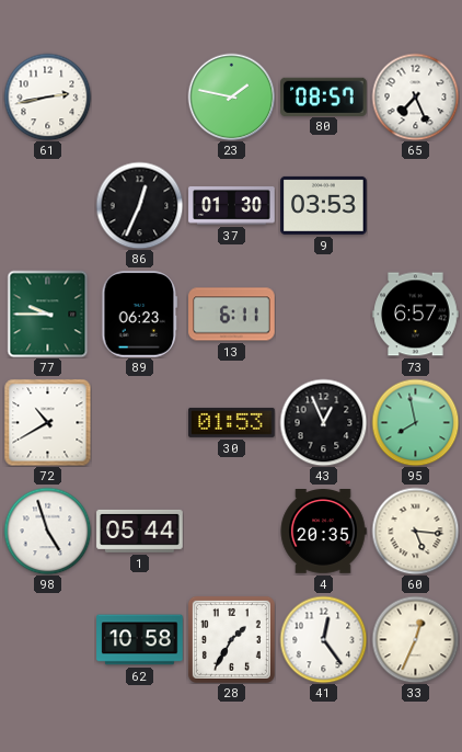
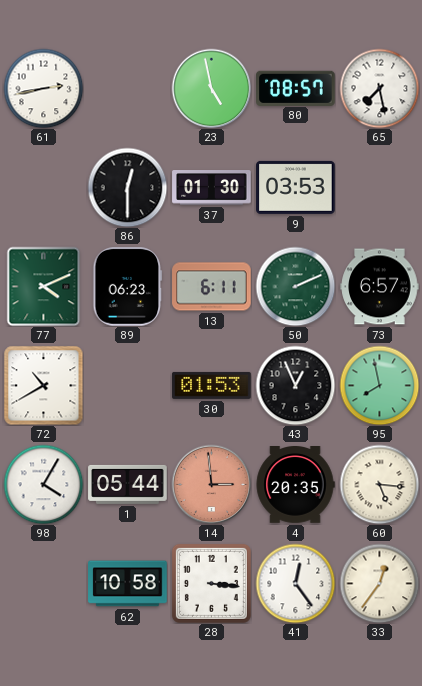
23: 1:47 -> 4:58
65: 7:26 -> 7:28
86: 12:34 -> 12:30
77: 9:45 -> 4:11
50: none -> 2:11
98: 4:57 -> 4:05
14: none -> 2:59
28: 1:35 -> 3:16
33: 12:34 -> 12:36
